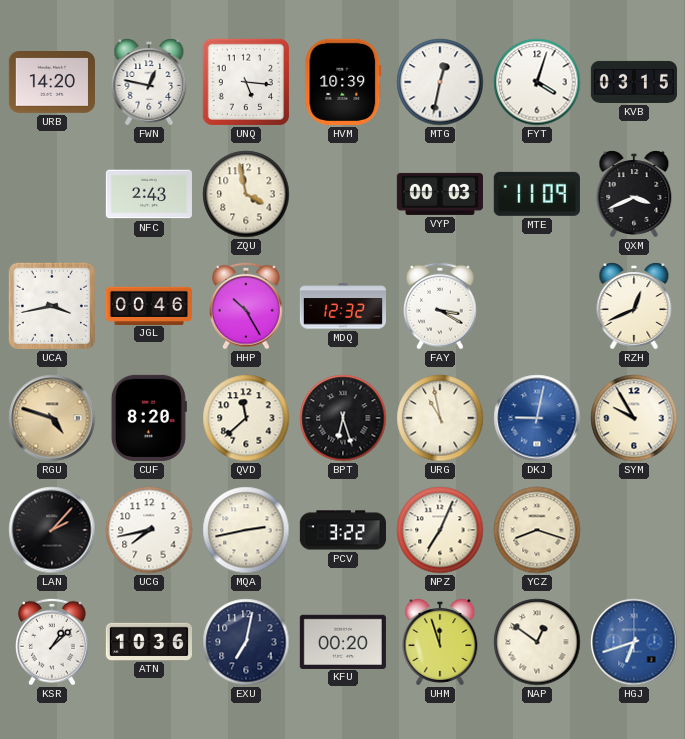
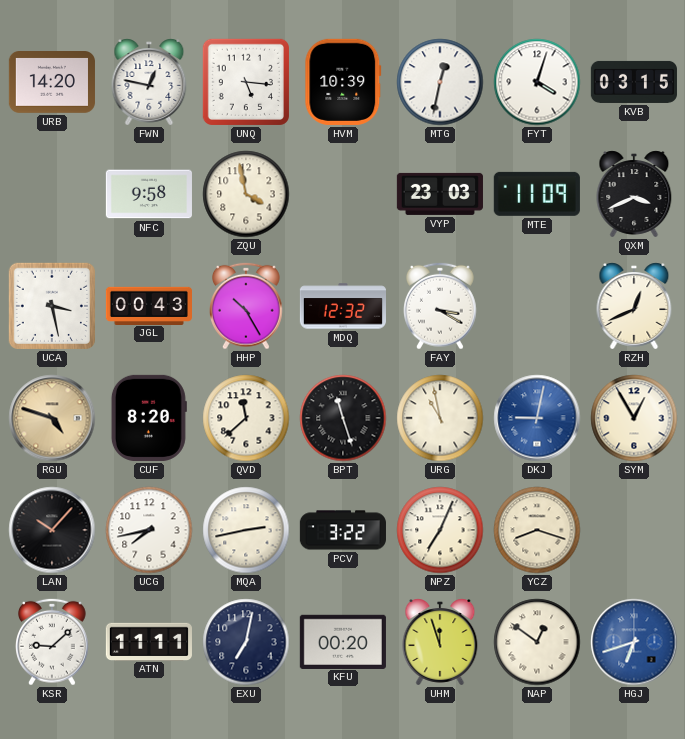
NFC: 2:43 -> 9:58
VYP: 00:03 -> 23:03
UCA: 3:43 -> 3:28
JGL: 00:46 -> 00:43
BPT: 6:27 -> 11:27
SYM: 9:55 -> 12:55
LAN: 2:07 -> 10:07
KSR: 1:08 -> 9:08
ATN: 10:36 -> 11:11
